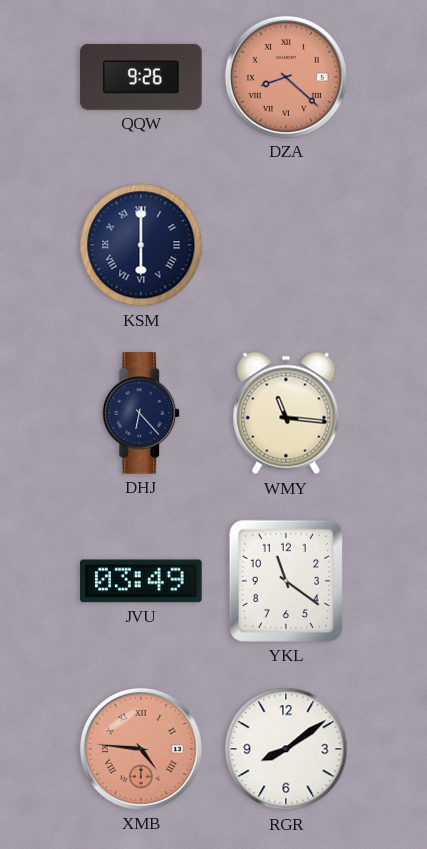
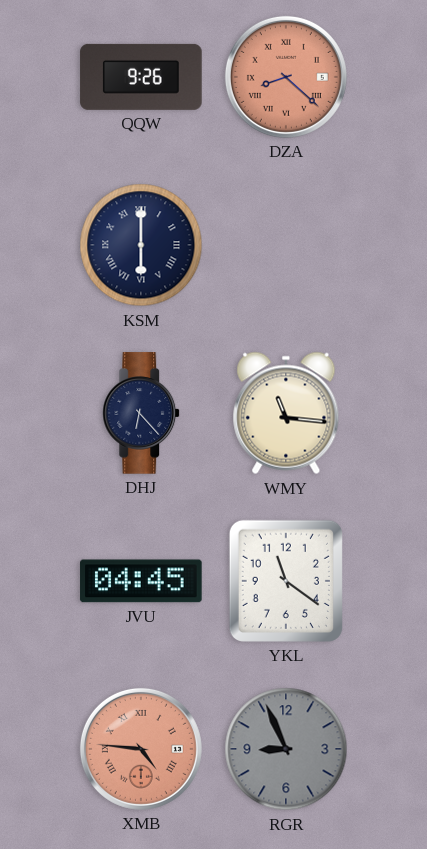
JVU: 03:49 -> 04:45
RGR: 8:09 -> 8:56
RGR dial: white -> grey
